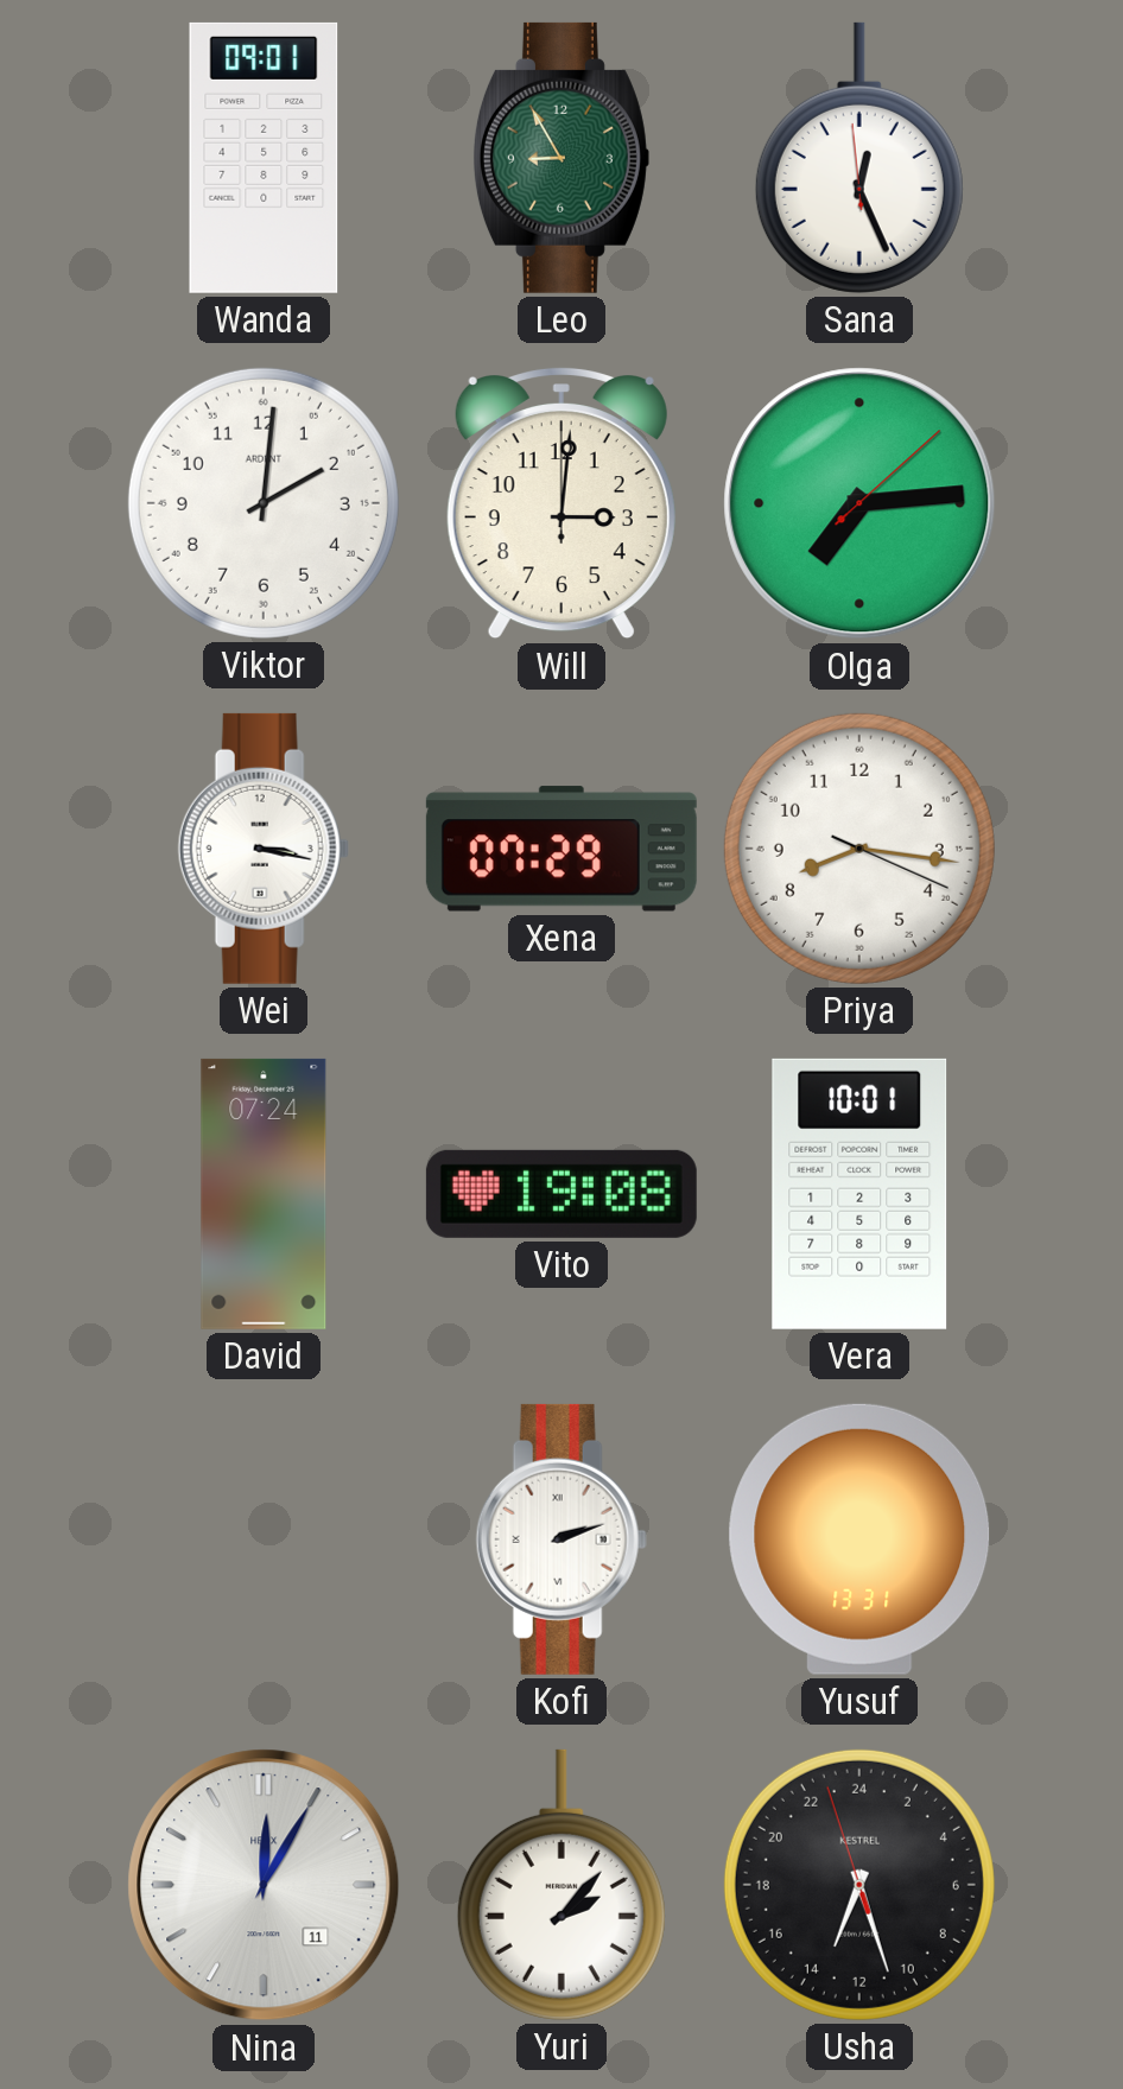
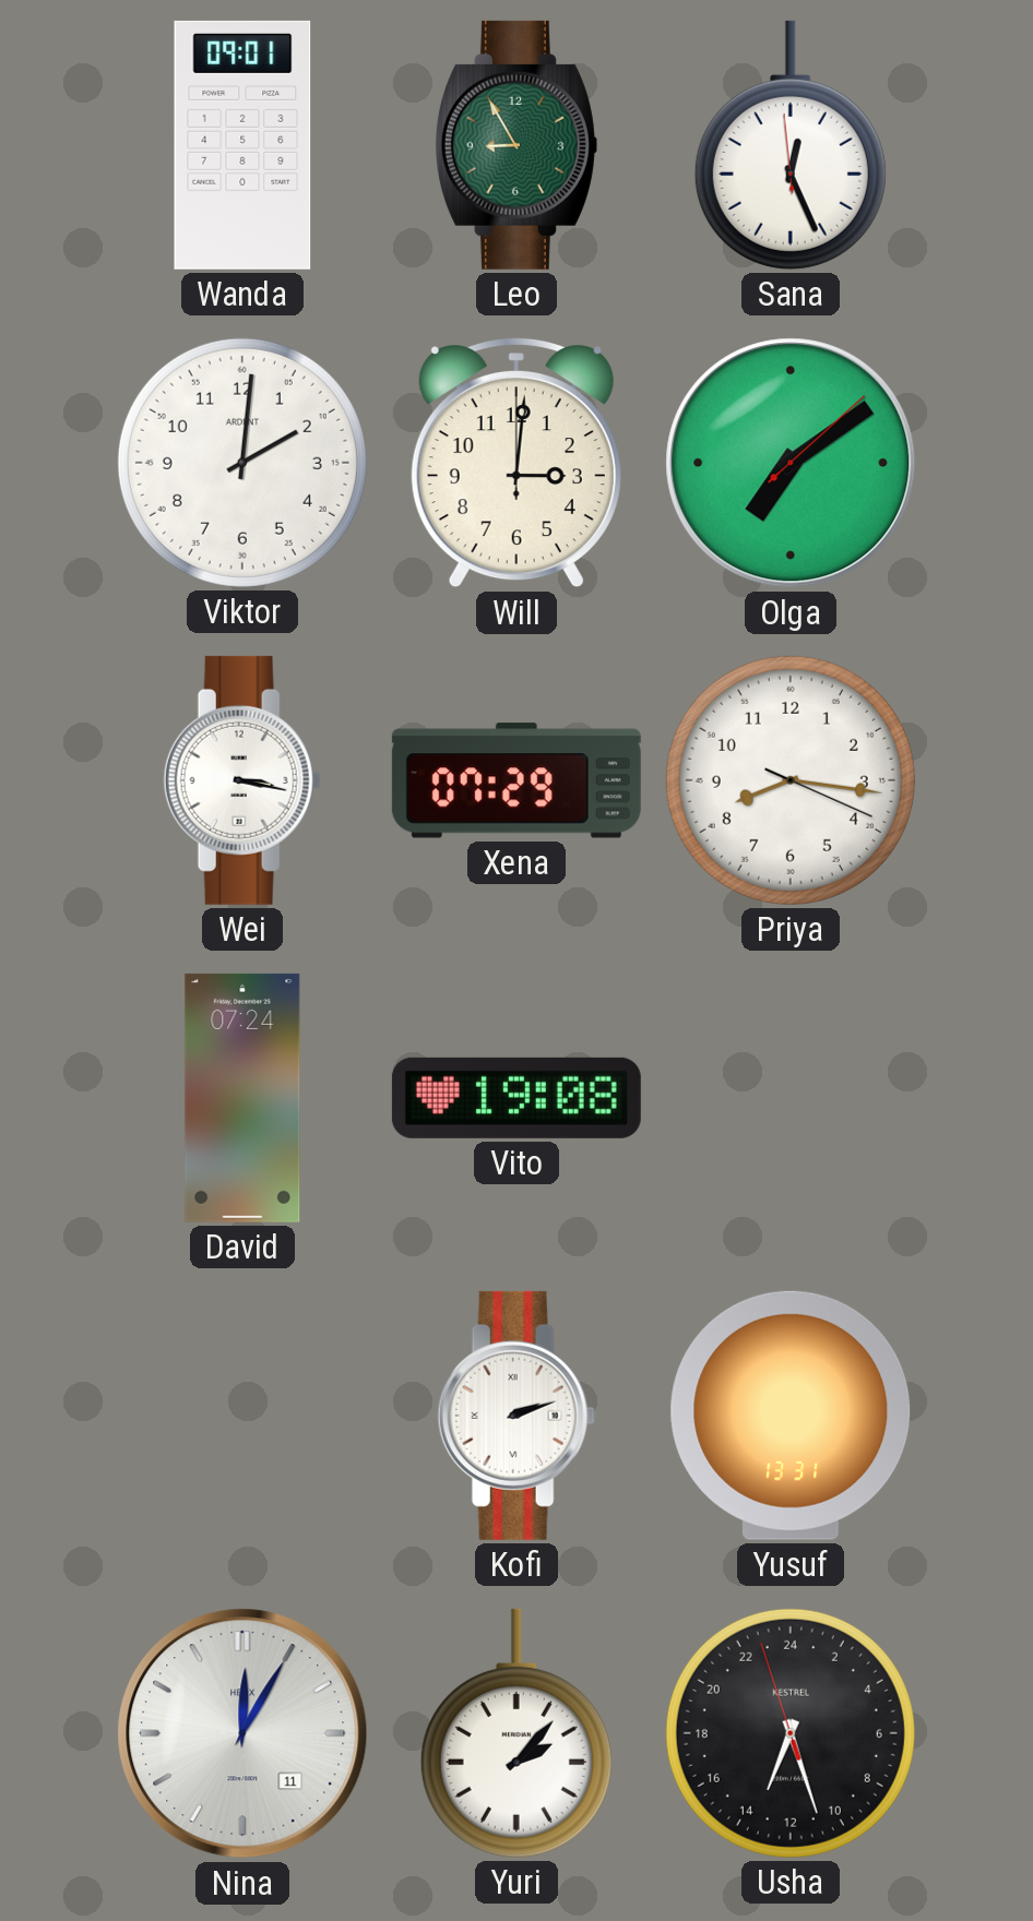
Olga: 7:14 -> 7:09
Vera: 10:01 -> none
